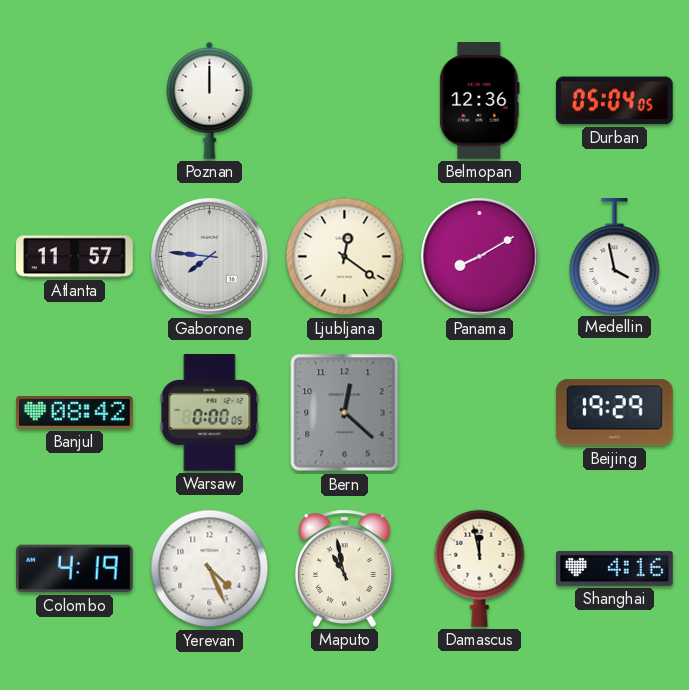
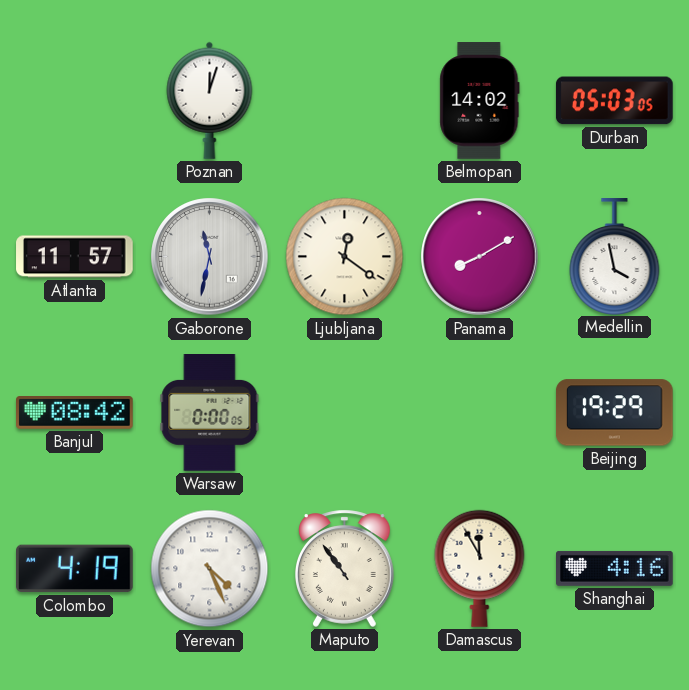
Poznan: 12:00 -> 12:03
Belmopan: 12:36 -> 14:02
Durban: 05:04 -> 05:03
Gaborone: 7:46 -> 11:32
Bern: 12:22 -> none
Maputo: 10:58 -> 10:54
Damascus: 11:58 -> 11:55
